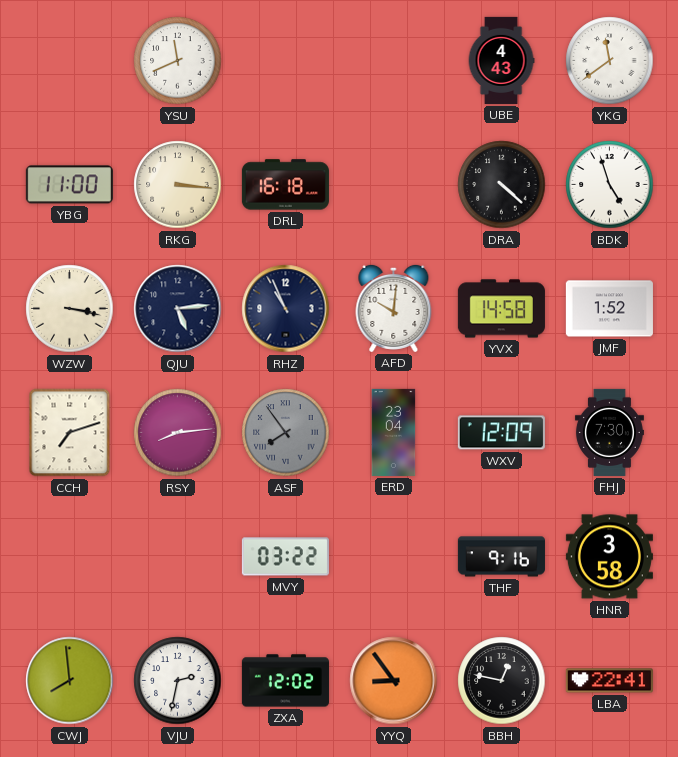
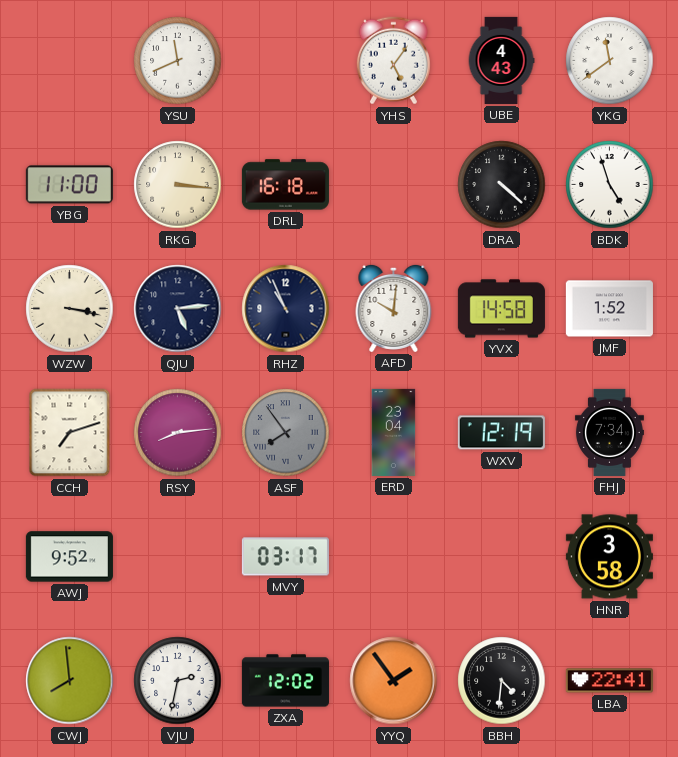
YHS: none -> 5:06
WXV: 12:09 -> 12:19
FHJ: 7:30 -> 7:34
AWJ: none -> 9:52
MVY: 03:22 -> 03:17
THF: 9:16 -> none
YYQ: 8:54 -> 1:54
BBH: 12:47 -> 4:31
